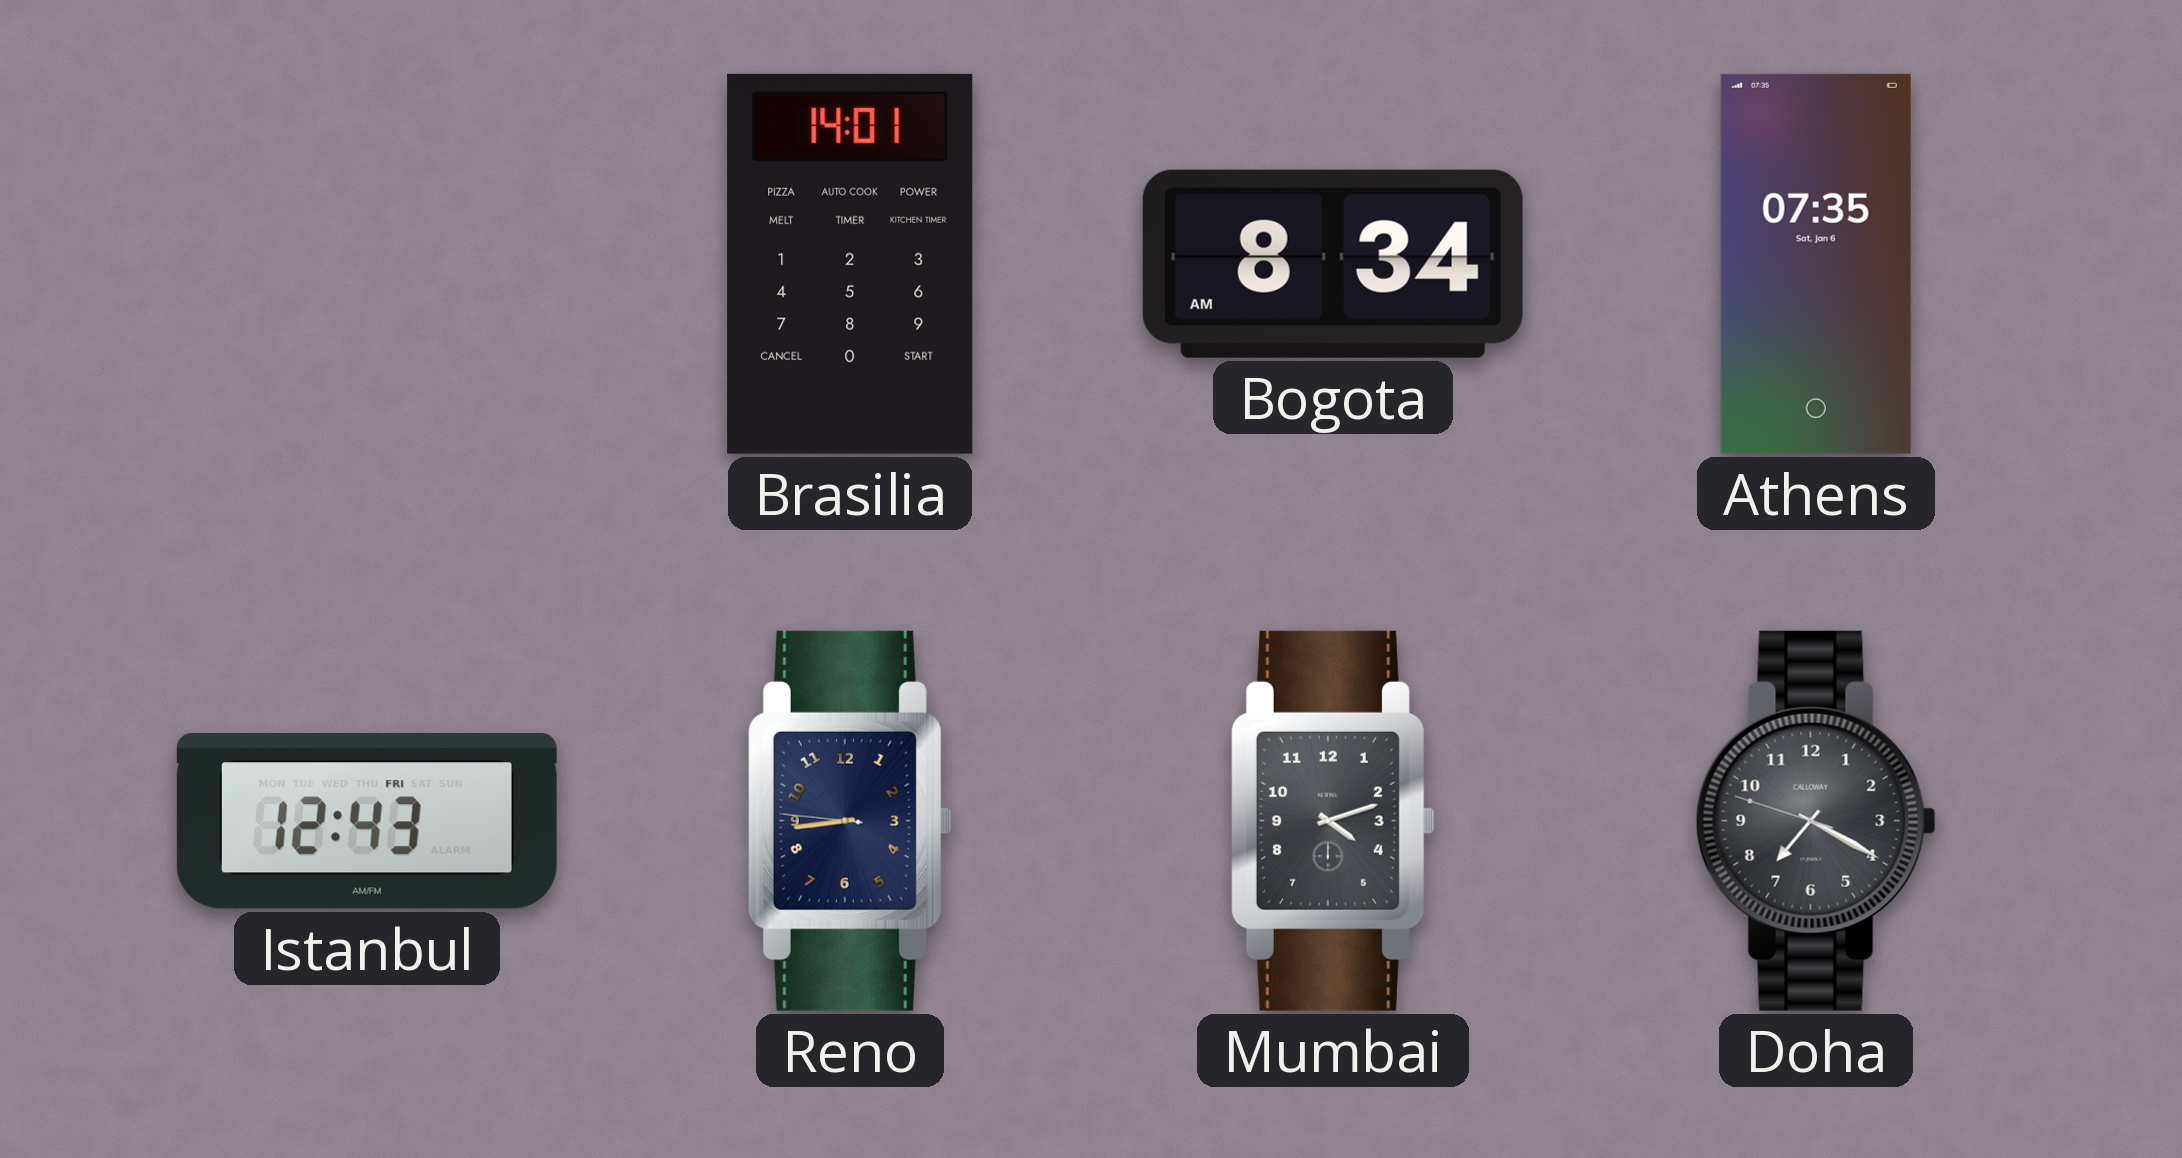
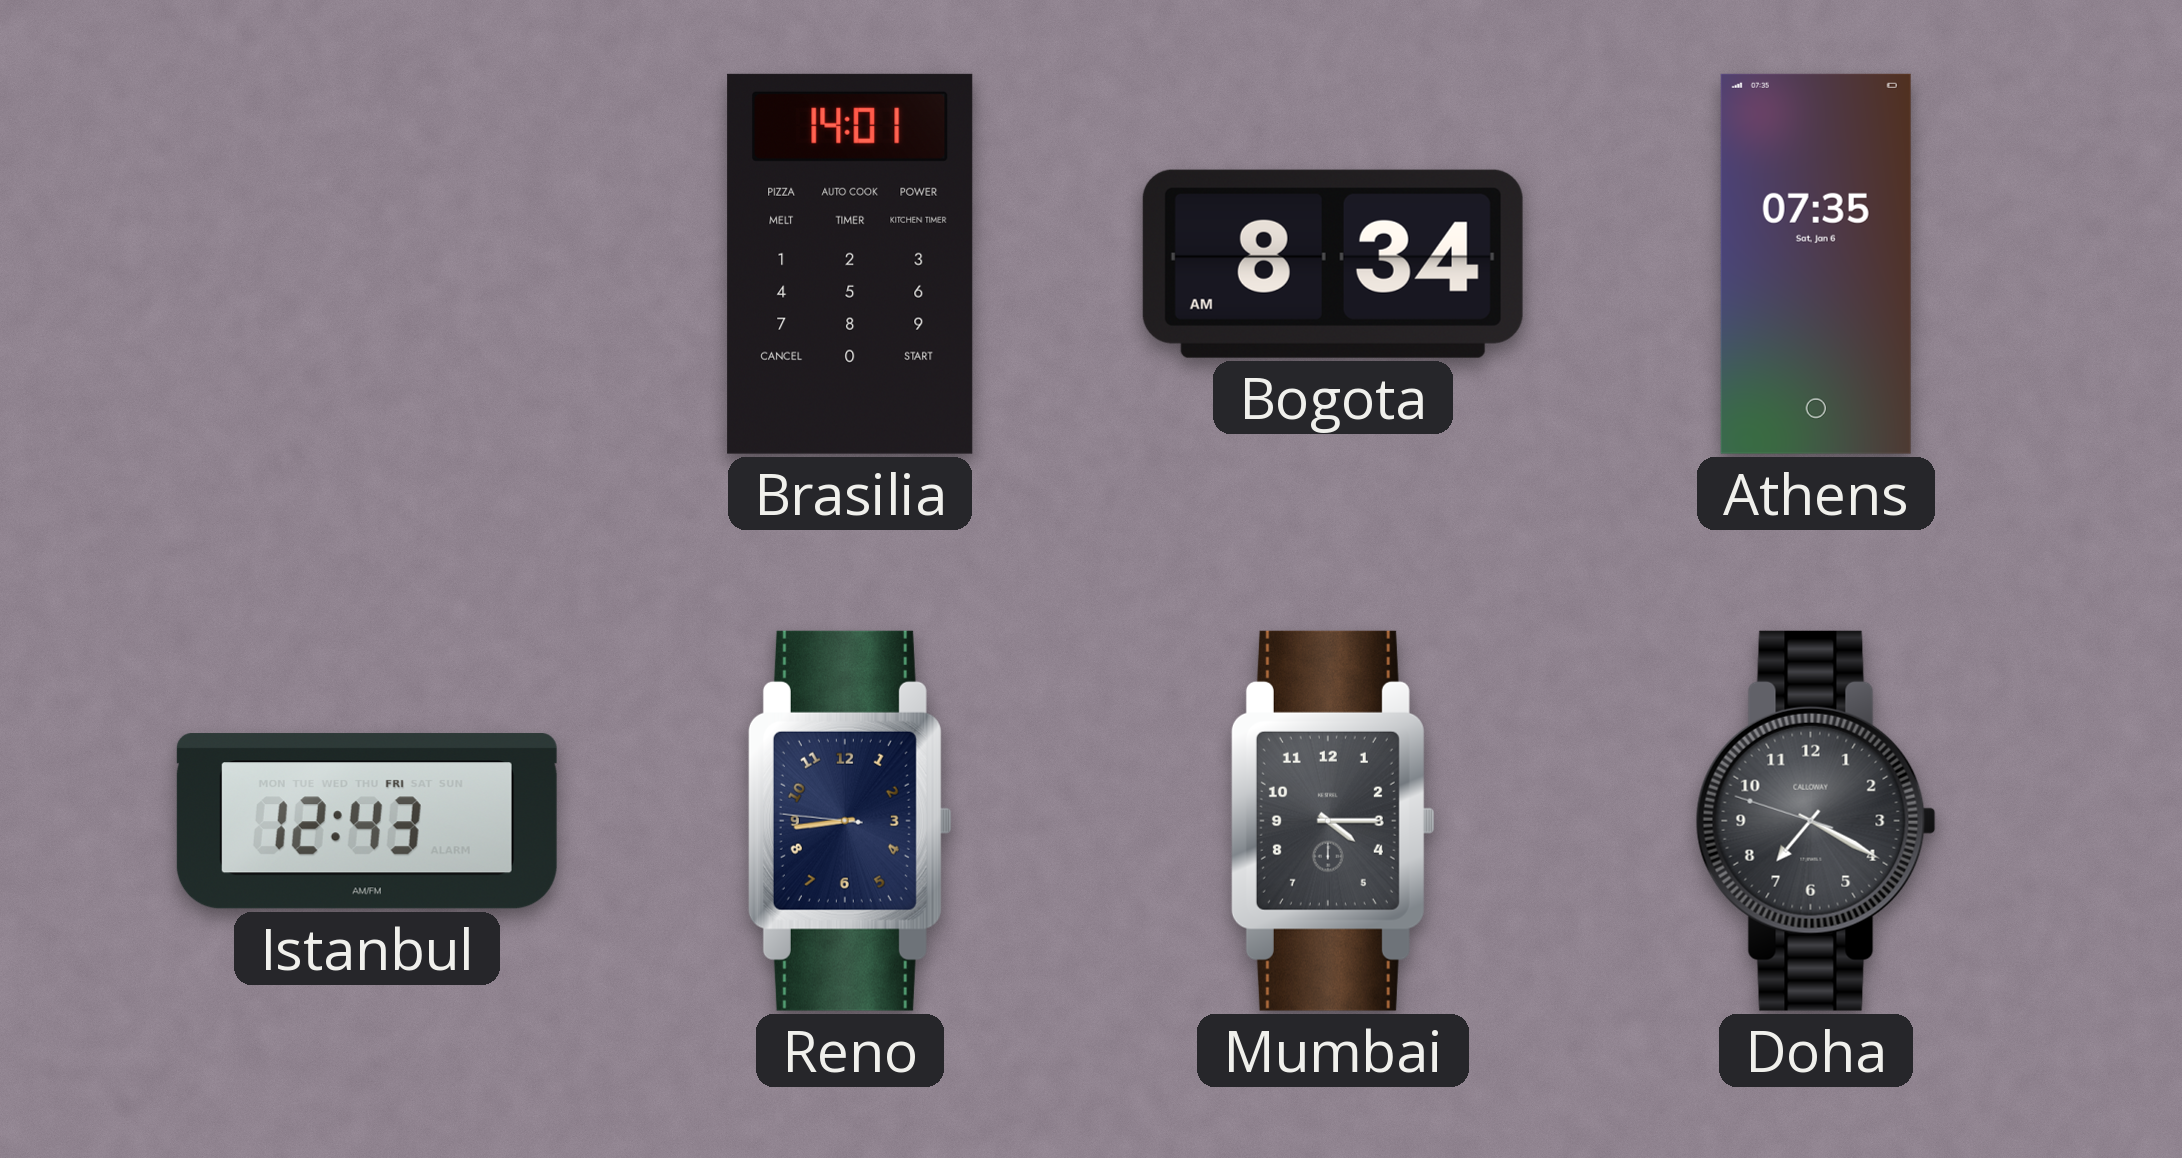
Mumbai: 4:12 -> 4:15
